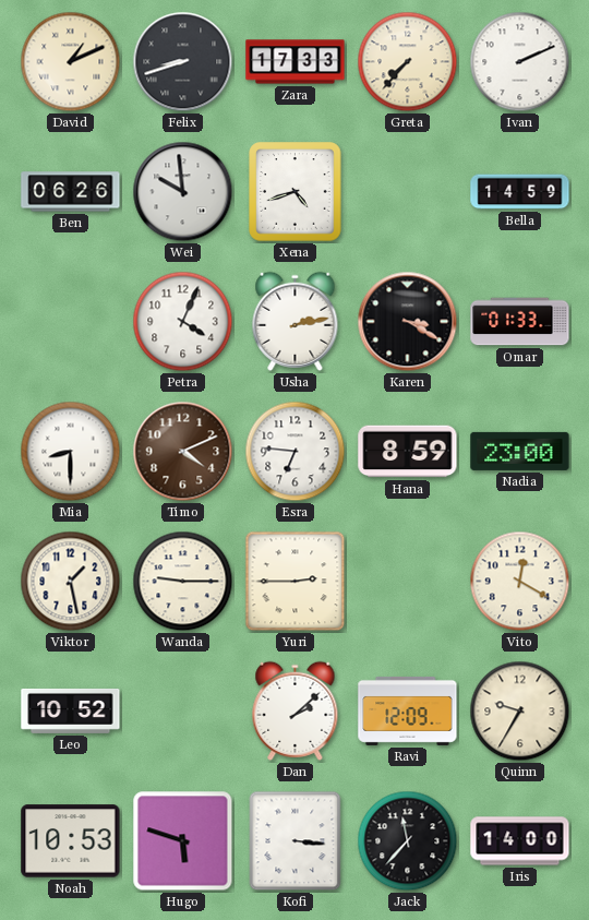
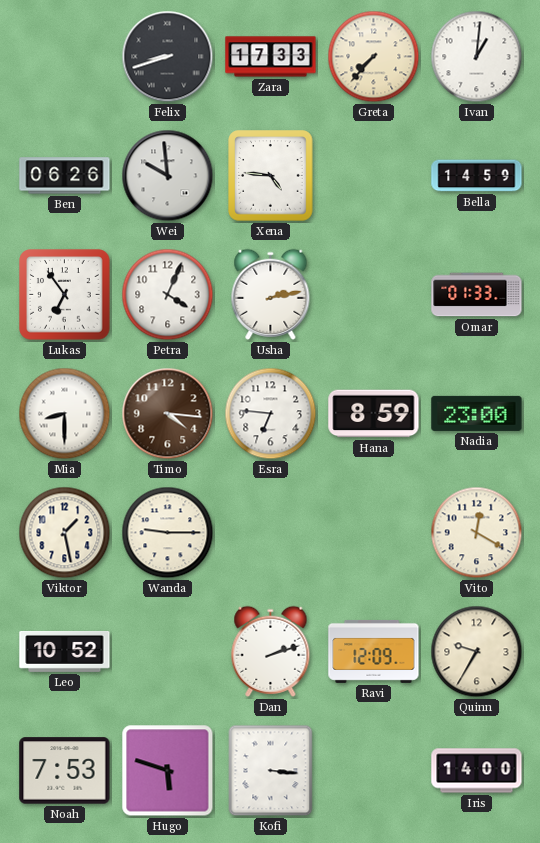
David: 1:11 -> none
Ivan: 2:11 -> 1:01
Xena: 4:42 -> 4:46
Lukas: none -> 6:54
Karen: 3:20 -> none
Timo: 4:11 -> 4:16
Yuri: 2:45 -> none
Dan: 2:08 -> 2:12
Noah: 10:53 -> 7:53
Jack: 11:37 -> none
